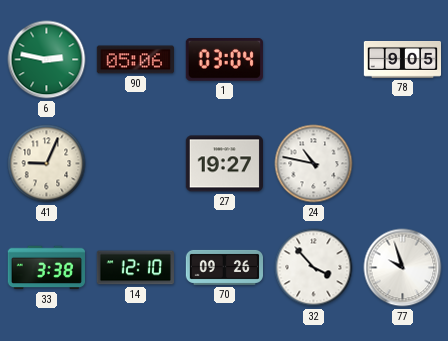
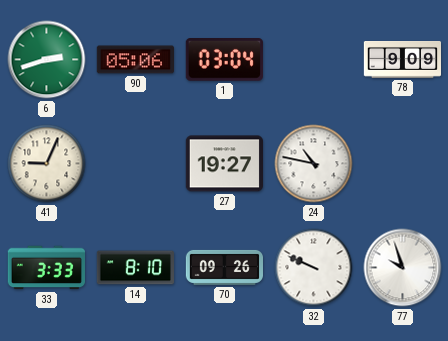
6: 2:47 -> 2:42
78: 9:05 -> 9:09
33: 3:38 -> 3:33
14: 12:10 -> 8:10
32: 3:53 -> 9:49
